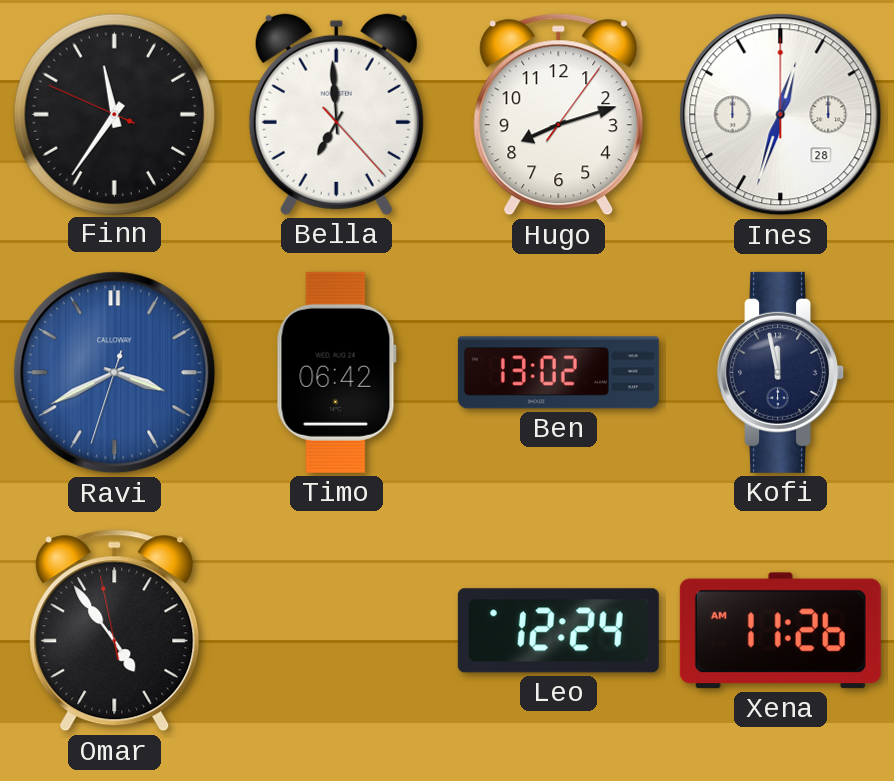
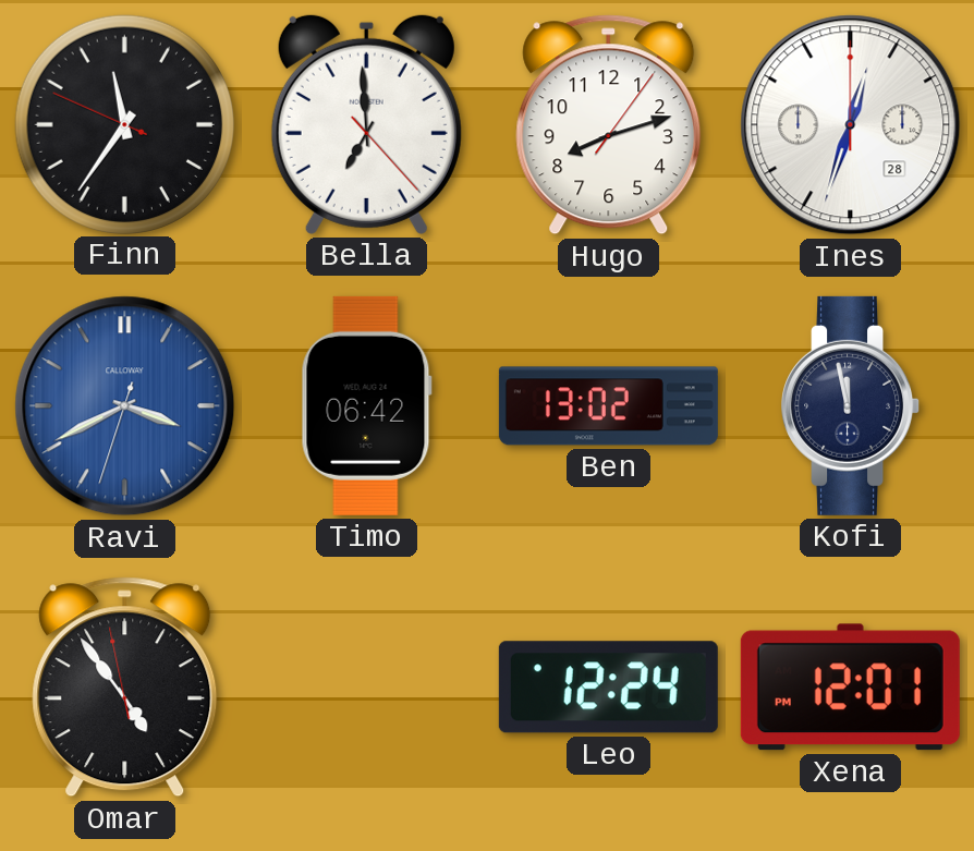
Xena: 11:26 -> 12:01
